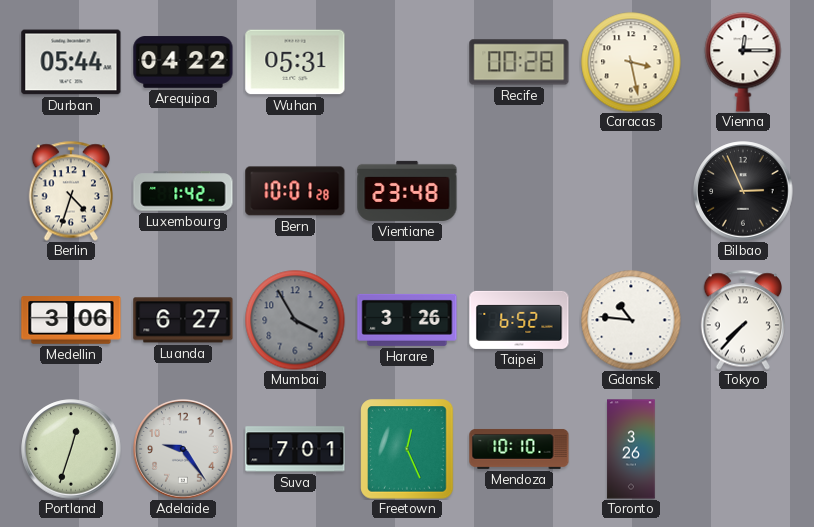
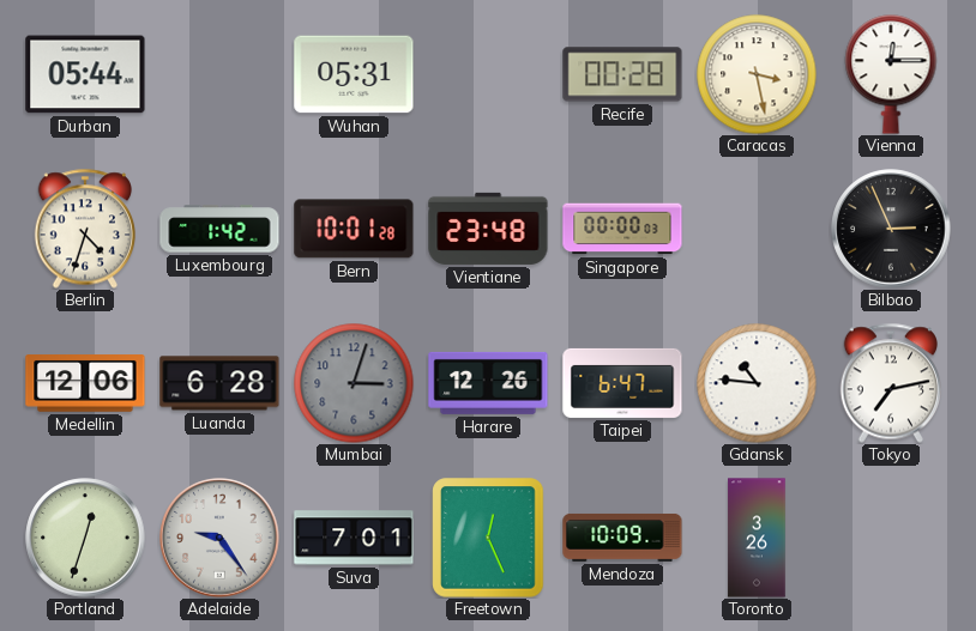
Arequipa: 04:22 -> none
Singapore: none -> 00:00
Medellin: 3:06 -> 12:06
Luanda: 6:27 -> 6:28
Mumbai: 3:55 -> 3:03
Harare: 3:26 -> 12:26
Taipei: 6:52 -> 6:47
Tokyo: 7:37 -> 7:13
Mendoza: 10:10 -> 10:09
